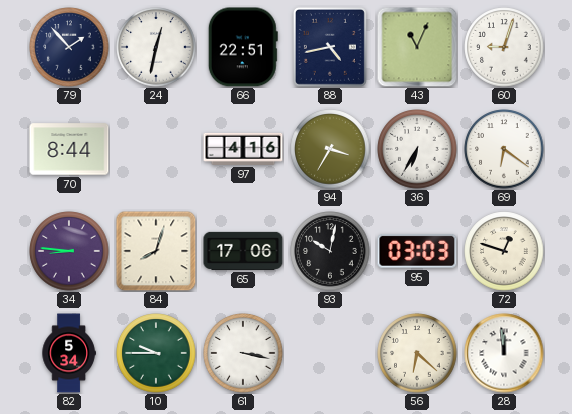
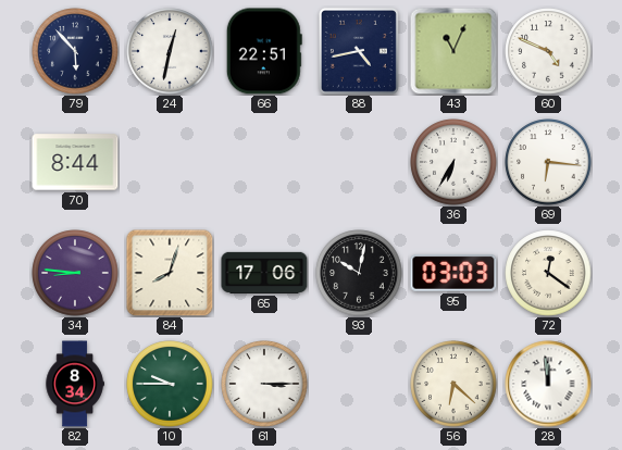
79: 1:53 -> 5:53
60: 9:03 -> 4:49
97: 4:16 -> none
94: 3:35 -> none
69: 6:21 -> 6:16
72: 12:48 -> 12:21
82: 5:34 -> 8:34
61: 3:17 -> 3:15
